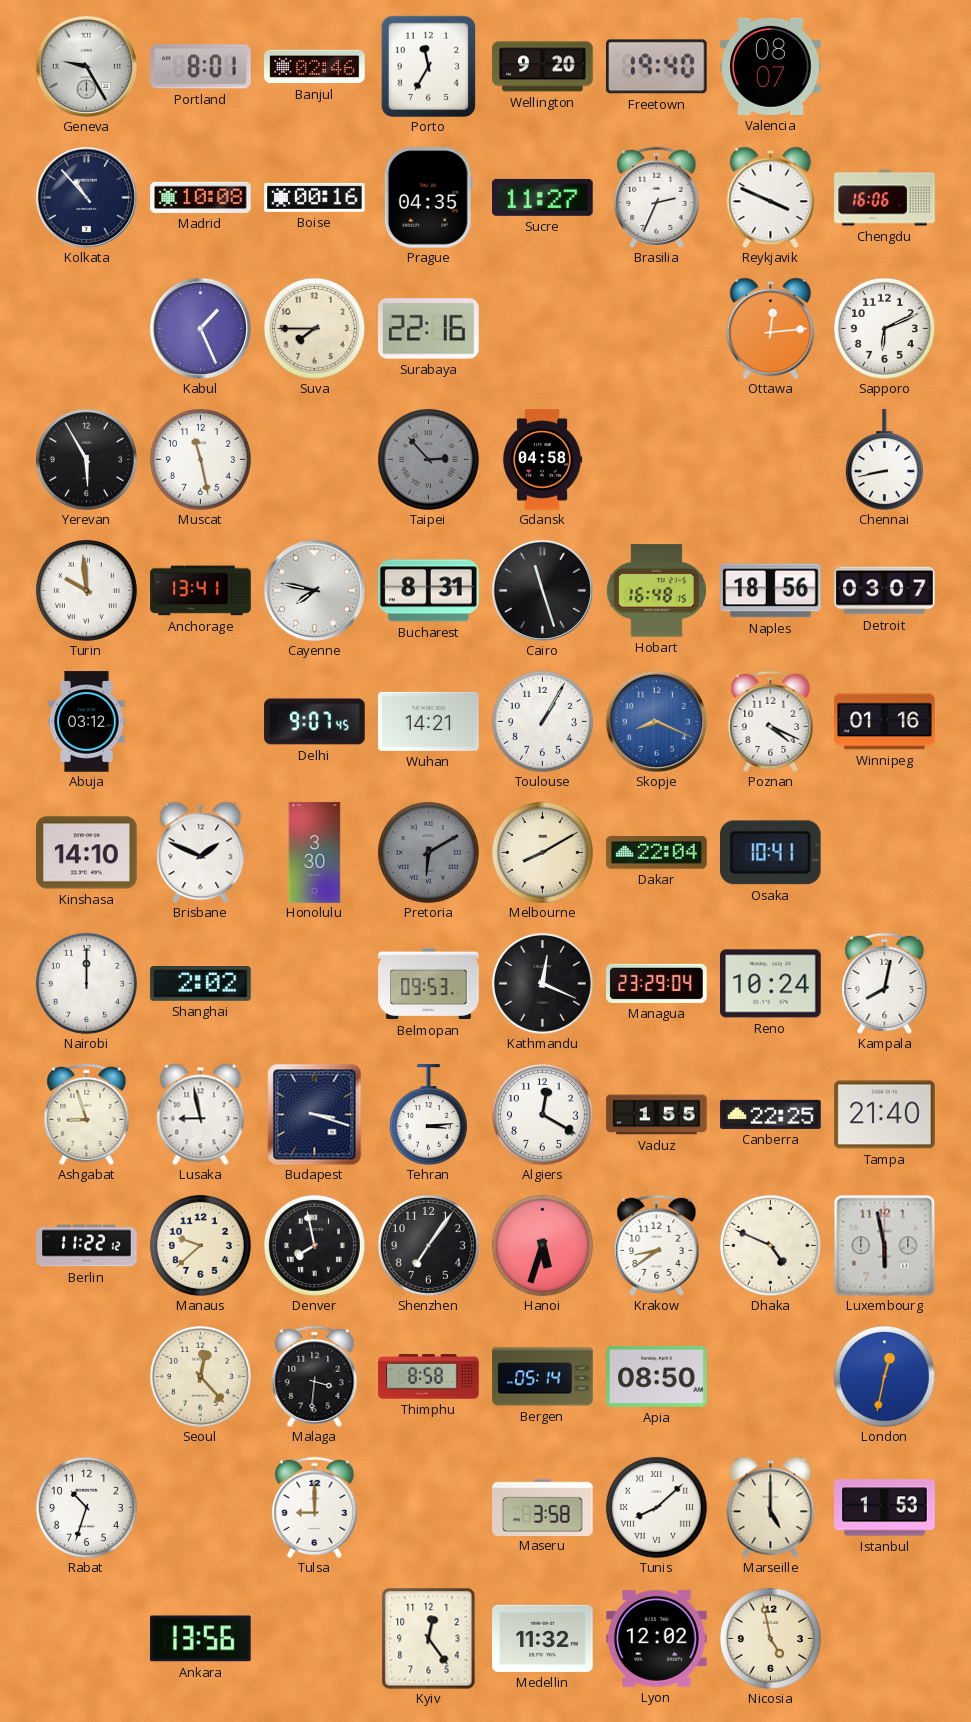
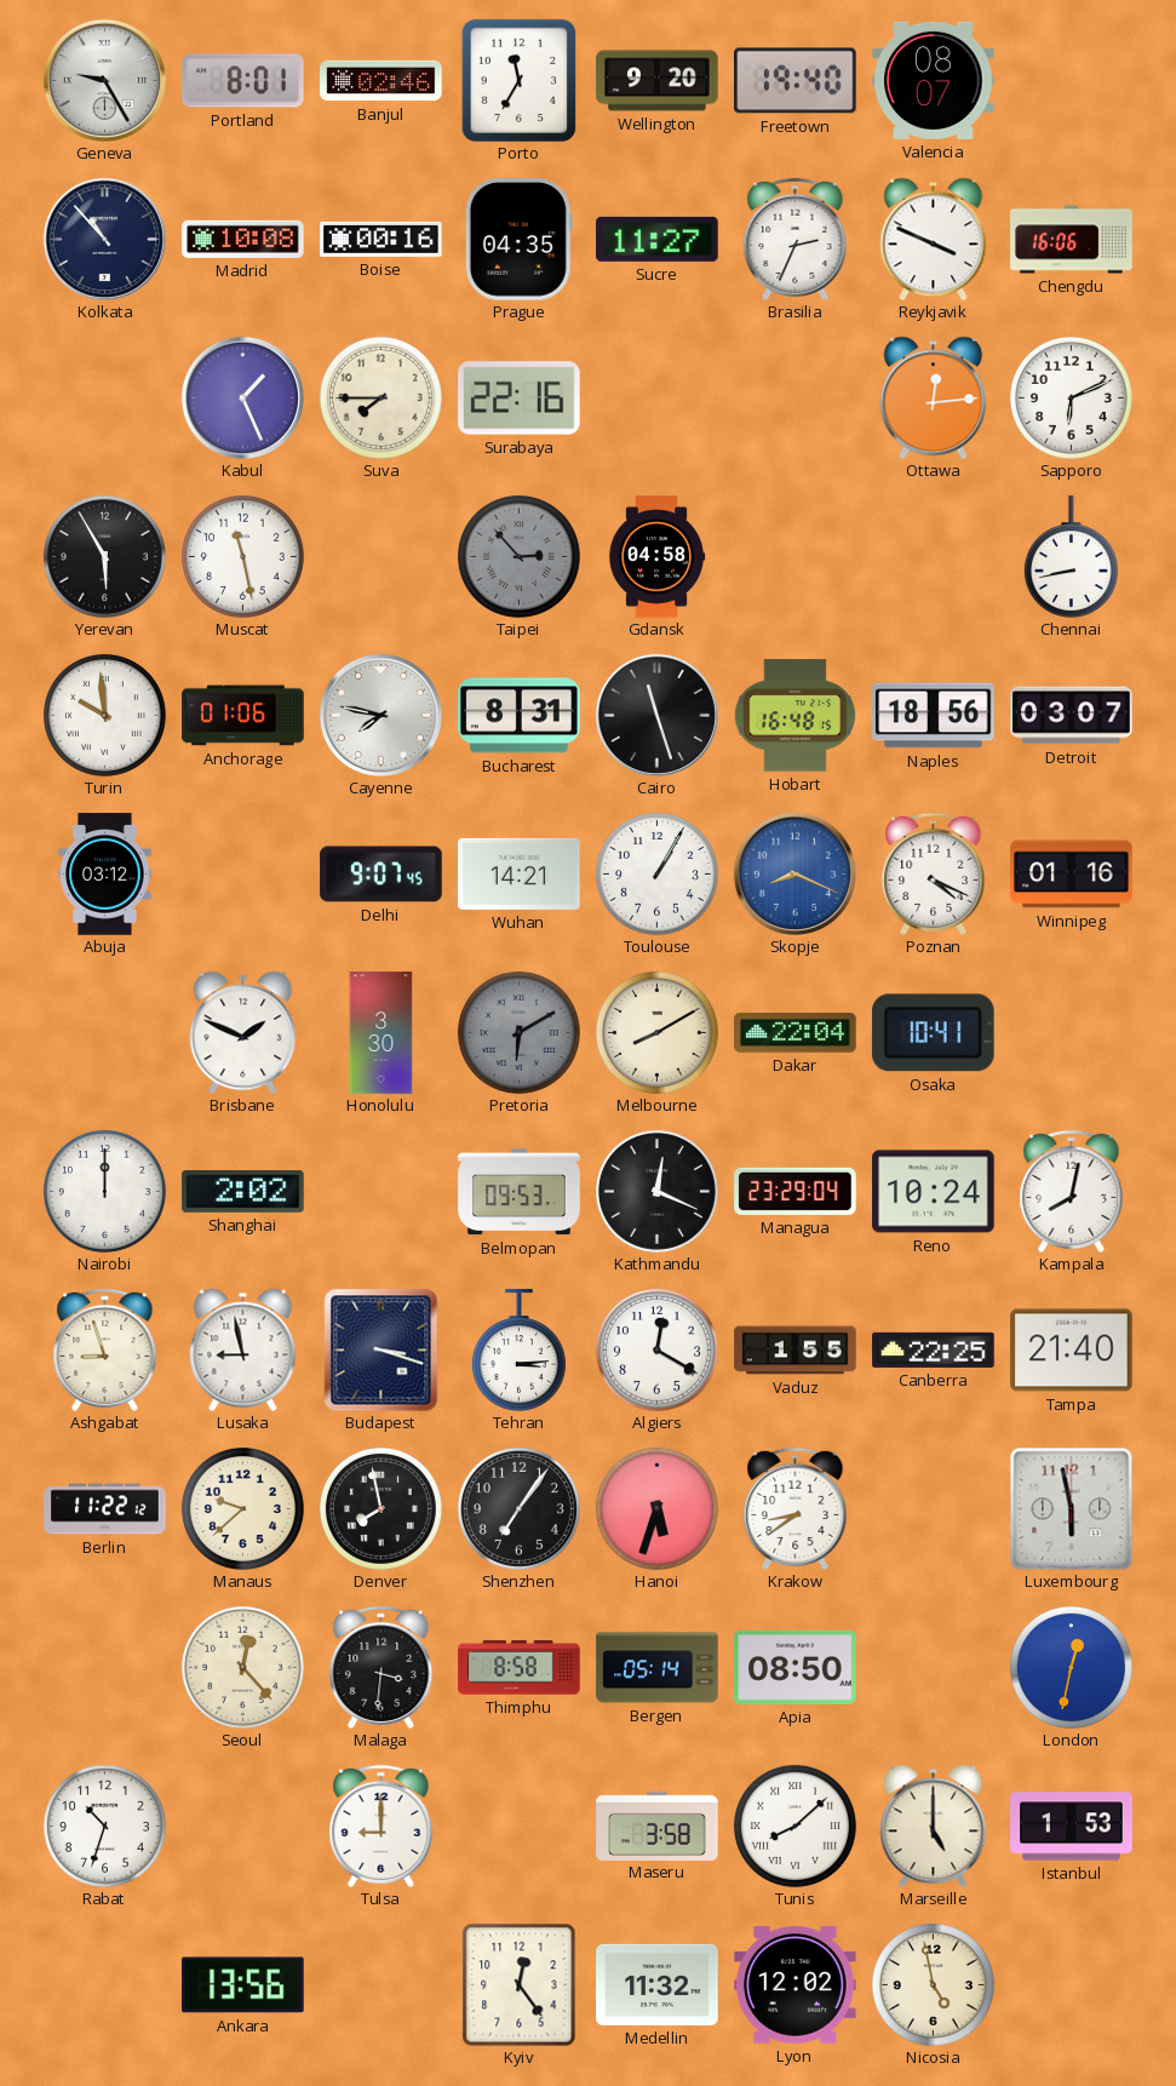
Anchorage: 13:41 -> 01:06
Kinshasa: 14:10 -> none
Dhaka: 4:49 -> none
